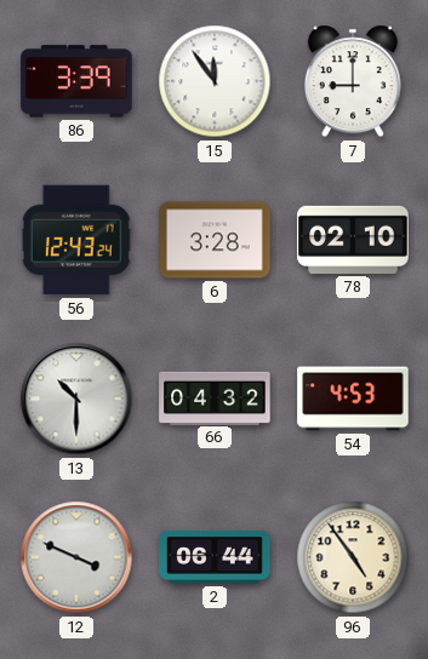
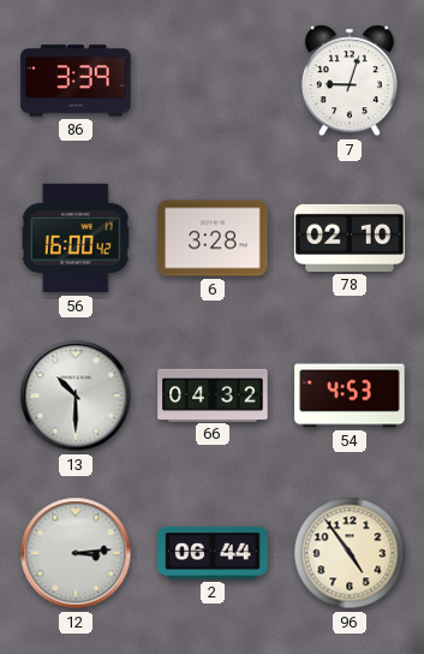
15: 11:54 -> none
7: 9:00 -> 9:03
56: 12:43 -> 16:00
12: 3:49 -> 3:14
